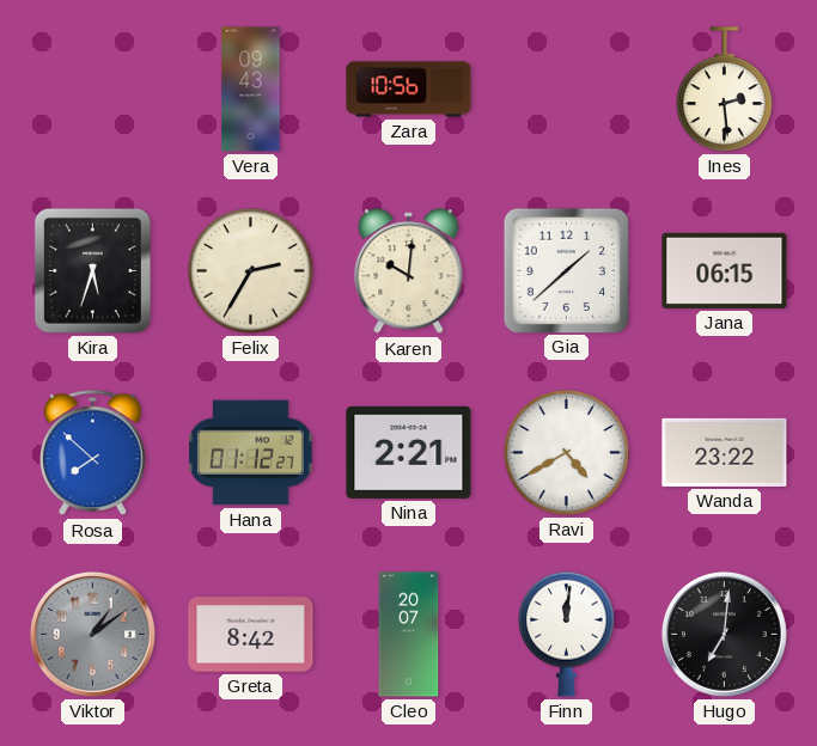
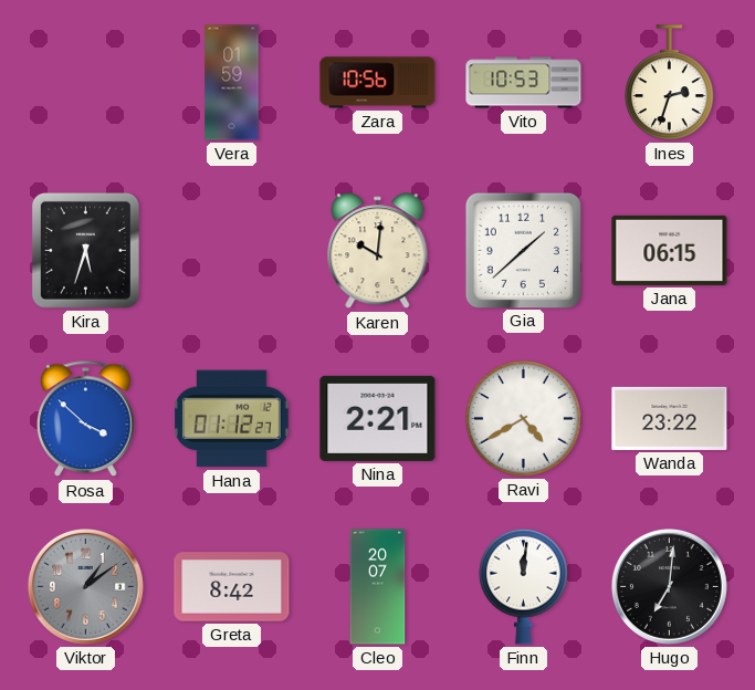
Vera: 09:43 -> 01:59
Vito: none -> 10:53
Ines: 2:29 -> 2:33
Felix: 2:35 -> none
Rosa: 7:52 -> 3:52
